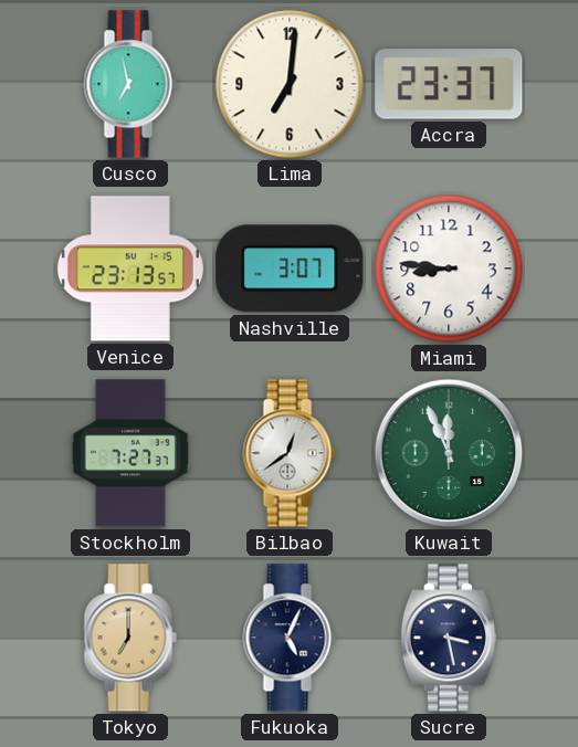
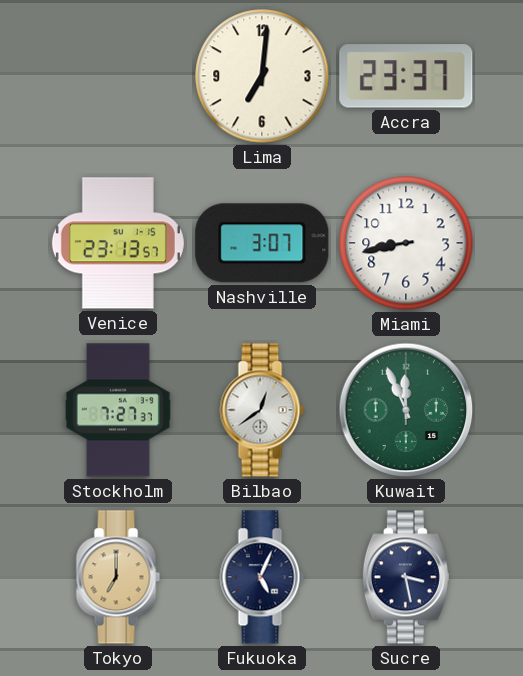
Cusco: 6:58 -> none
Miami: 8:46 -> 8:43
